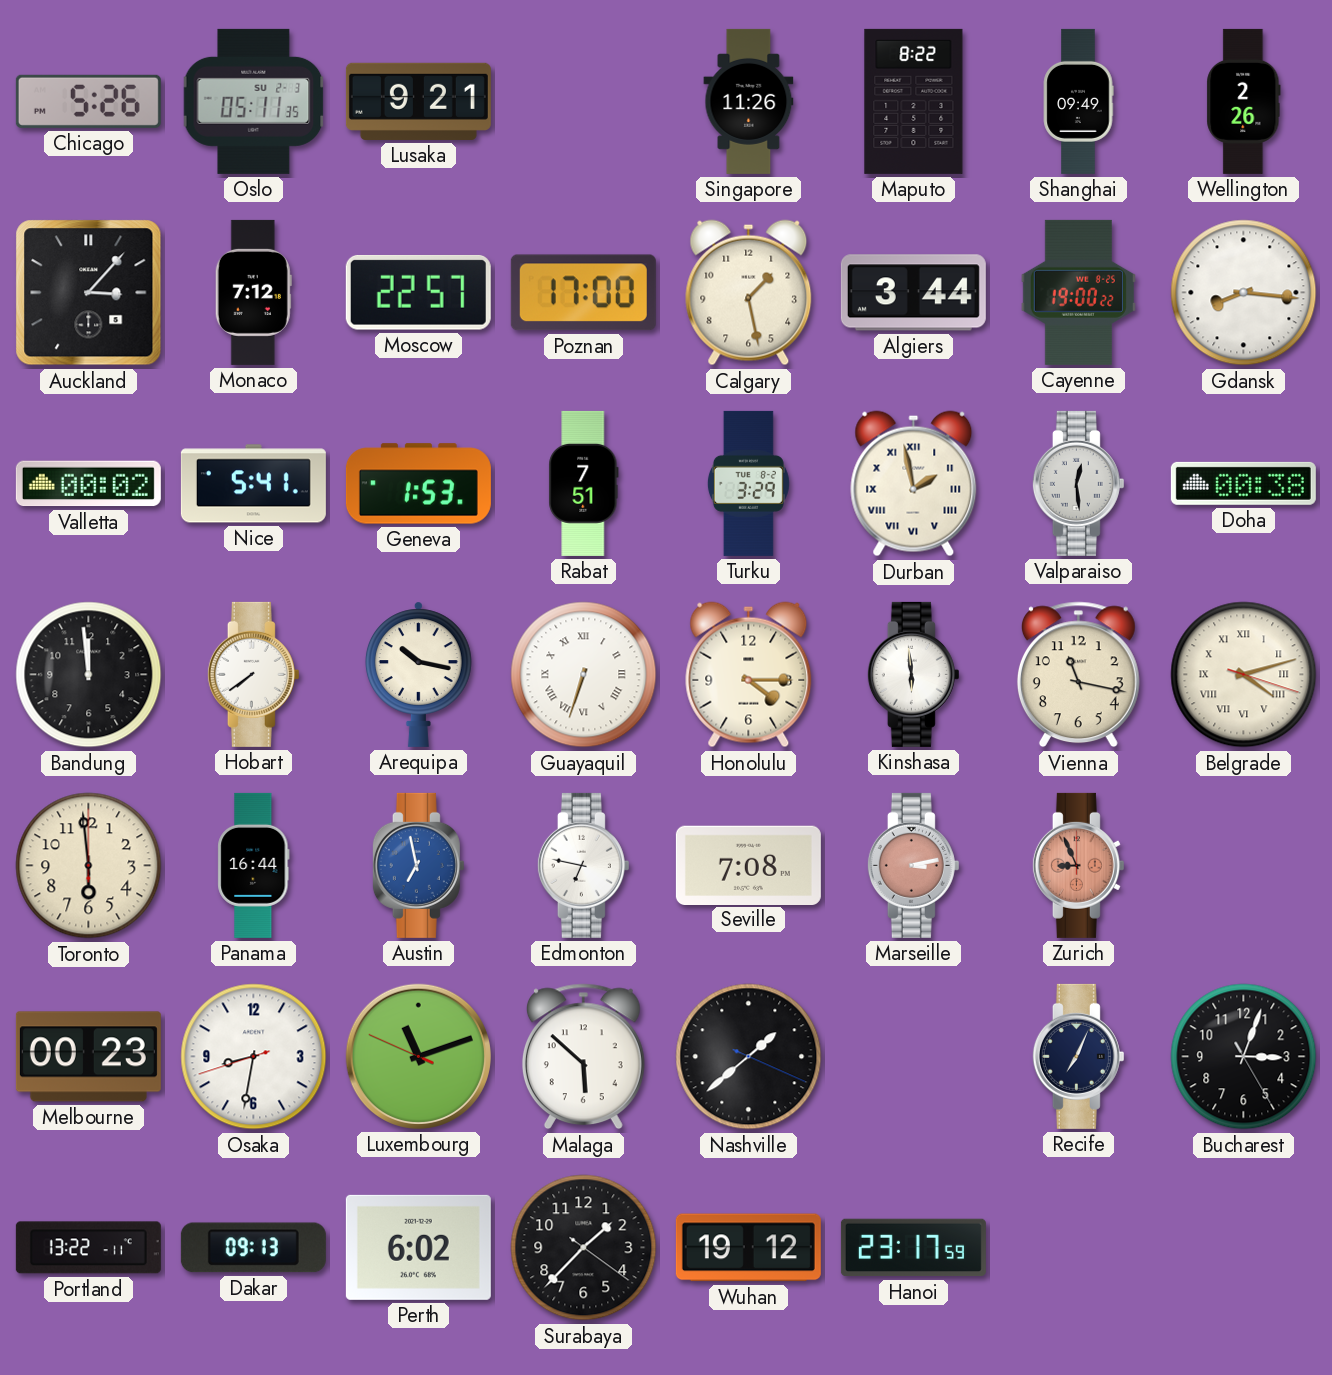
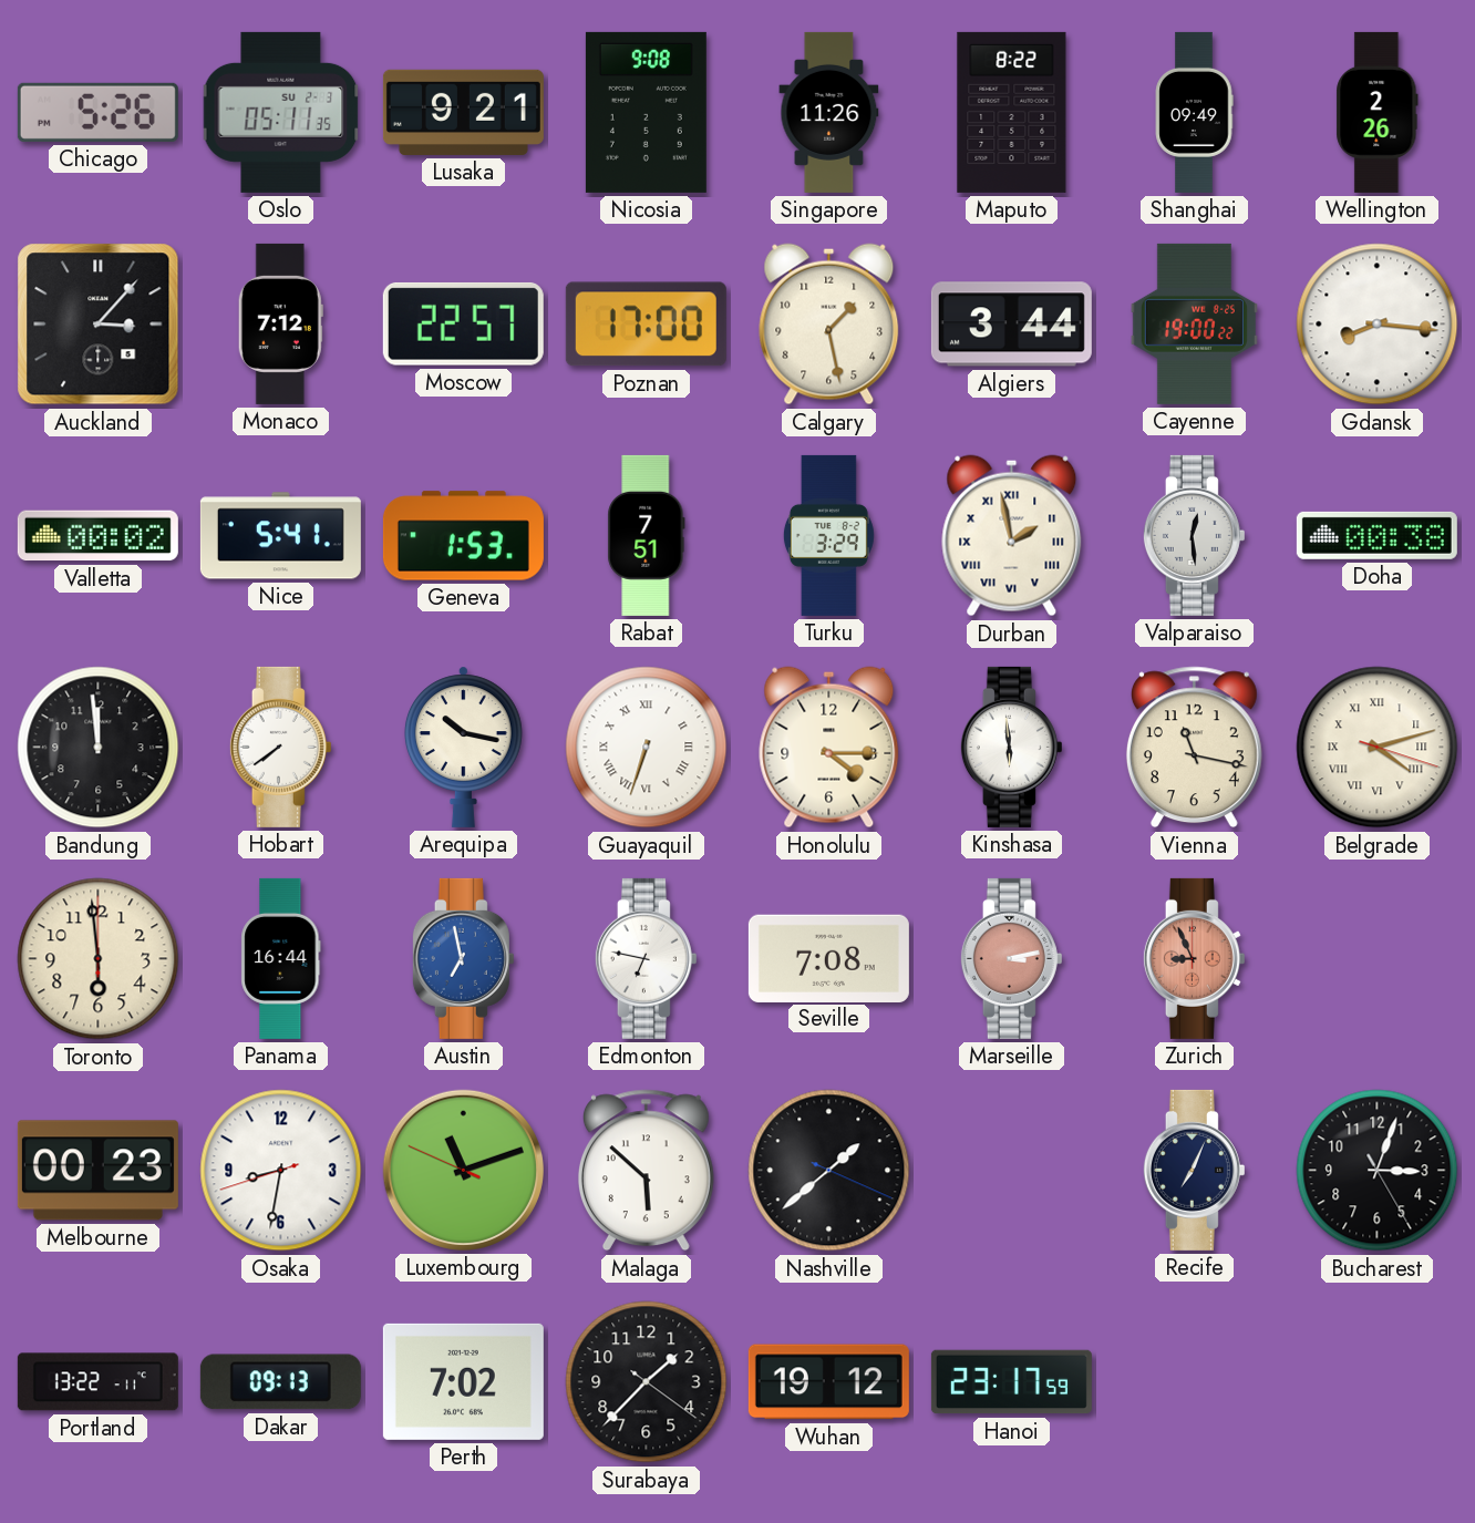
Nicosia: none -> 9:08
Perth: 6:02 -> 7:02
